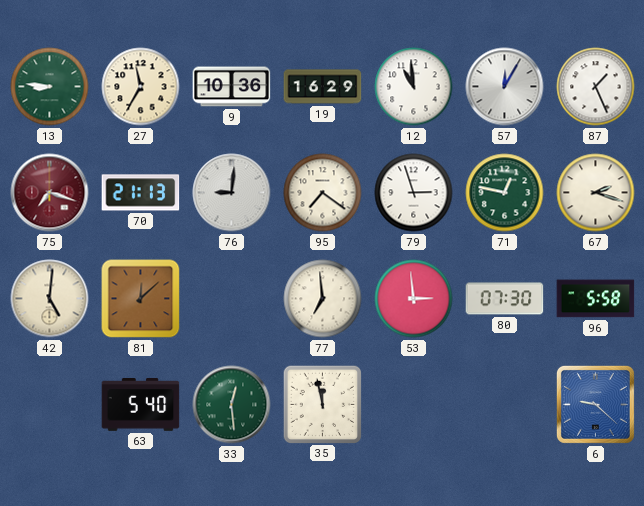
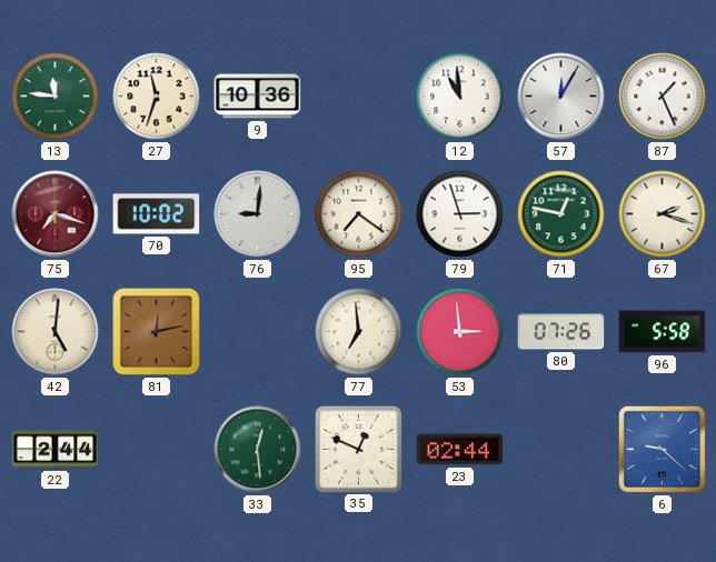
13: 8:46 -> 11:46
27: 11:35 -> 11:33
19: 16:29 -> none
70: 21:13 -> 10:02
81: 12:08 -> 12:13
80: 07:30 -> 07:26
22: none -> 2:44
63: 5:40 -> none
35: 11:58 -> 12:49
23: none -> 02:44
